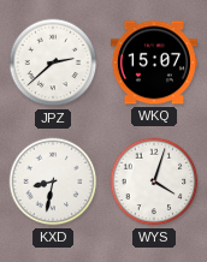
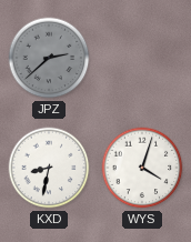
JPZ dial: white -> grey
WKQ: 15:07 -> none
